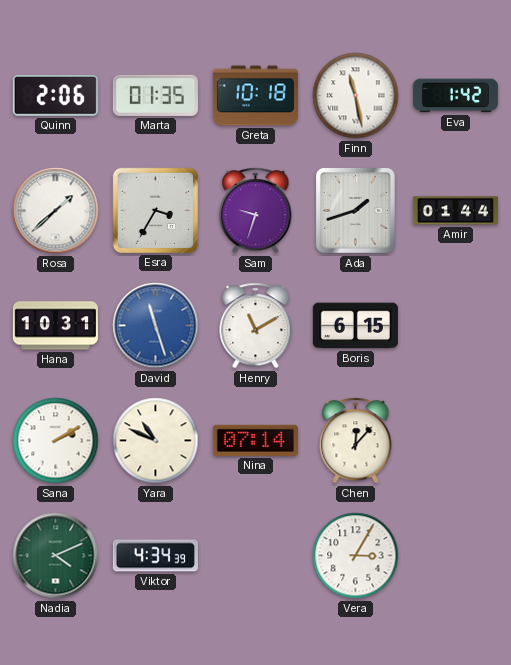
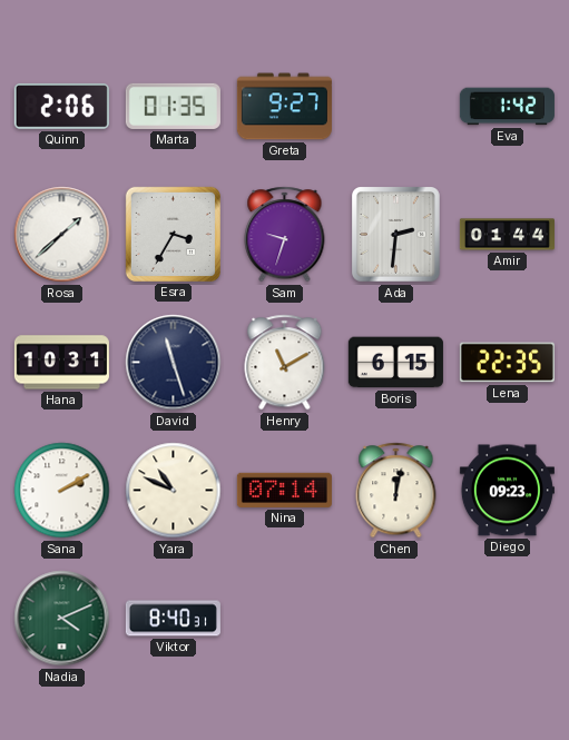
Greta: 10:18 -> 9:27
Finn: 11:28 -> none
Ada: 1:42 -> 2:31
David dial: blue -> navy
Lena: none -> 22:35
Chen: 12:07 -> 12:02
Diego: none -> 09:23
Viktor: 4:34 -> 8:40
Vera: 3:05 -> none
